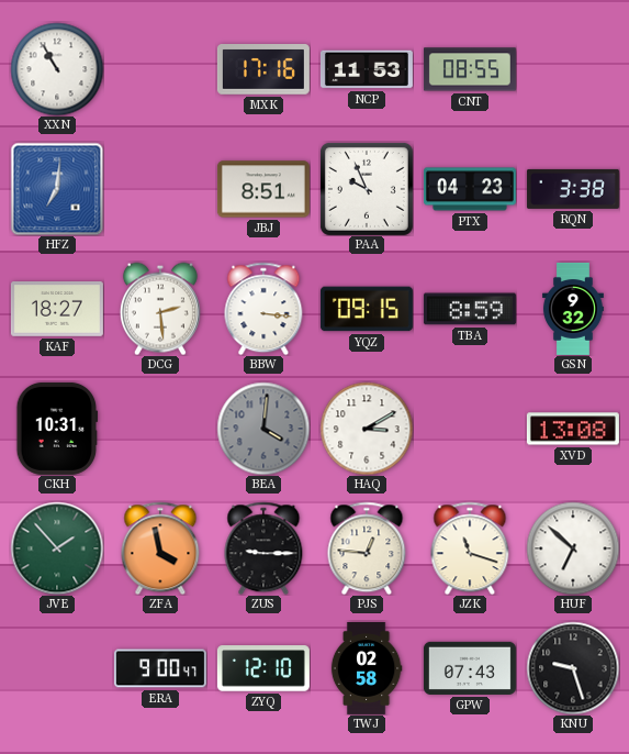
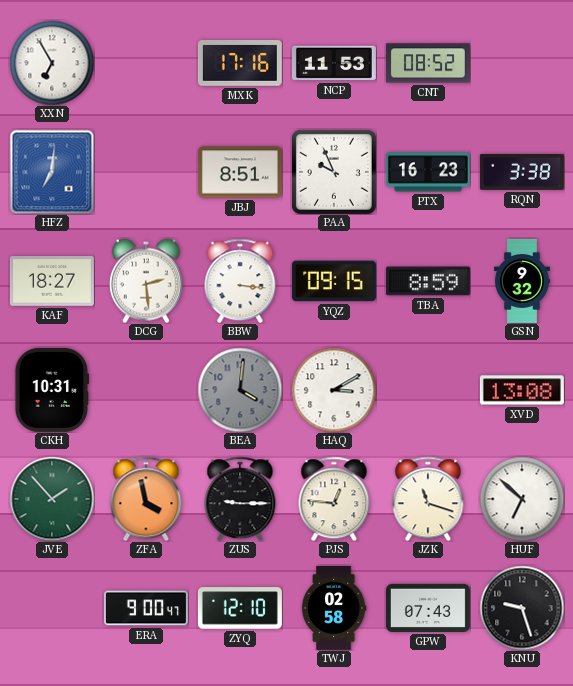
XXN: 10:55 -> 6:55
CNT: 08:55 -> 08:52
PTX: 04:23 -> 16:23
